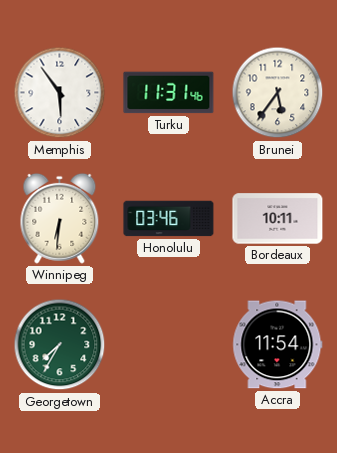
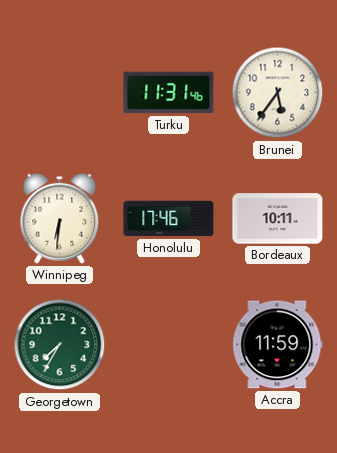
Memphis: 5:54 -> none
Honolulu: 03:46 -> 17:46
Accra: 11:54 -> 11:59
